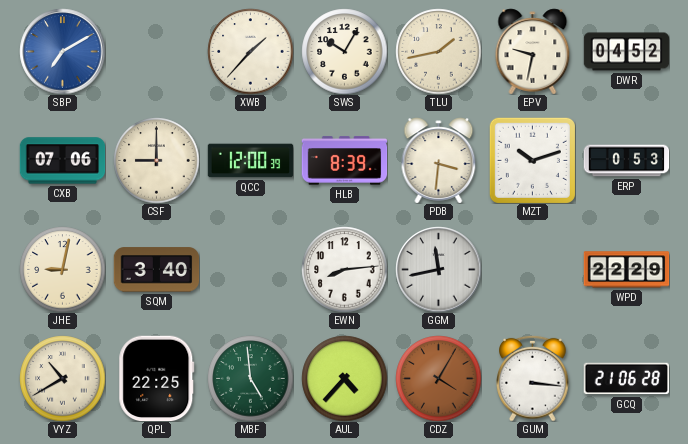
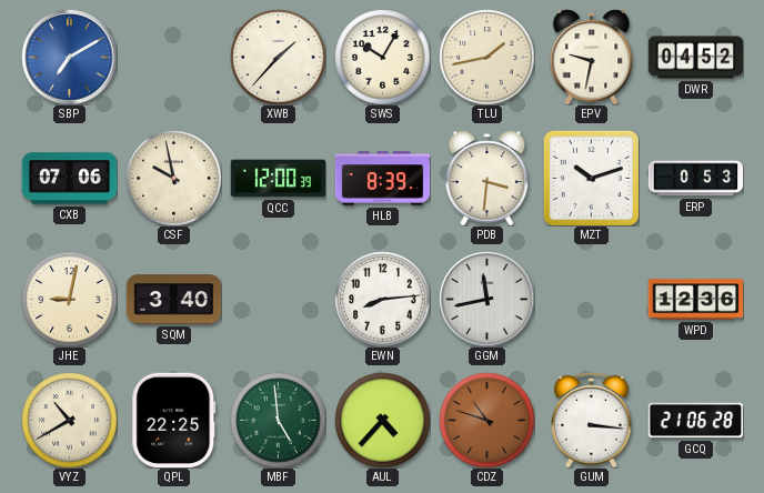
CSF: 9:00 -> 9:58
WPD: 22:29 -> 12:36
CDZ: 4:05 -> 10:48
